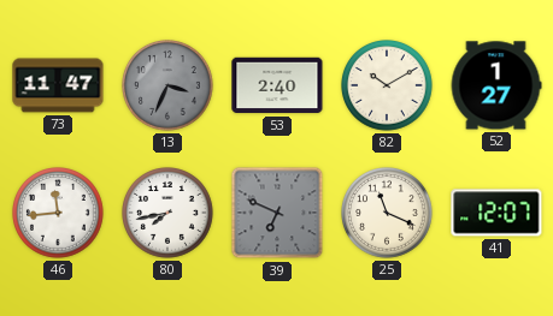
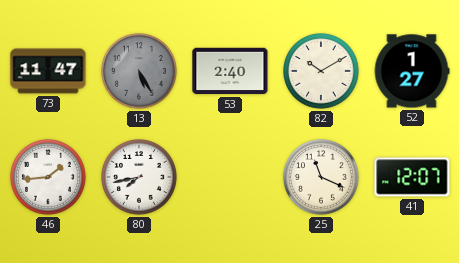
13: 3:34 -> 5:25
46: 11:44 -> 1:44
39: 6:49 -> none
